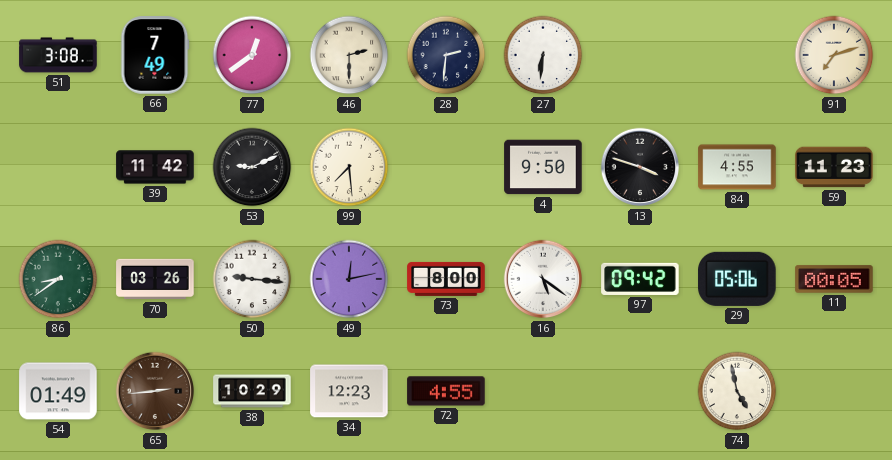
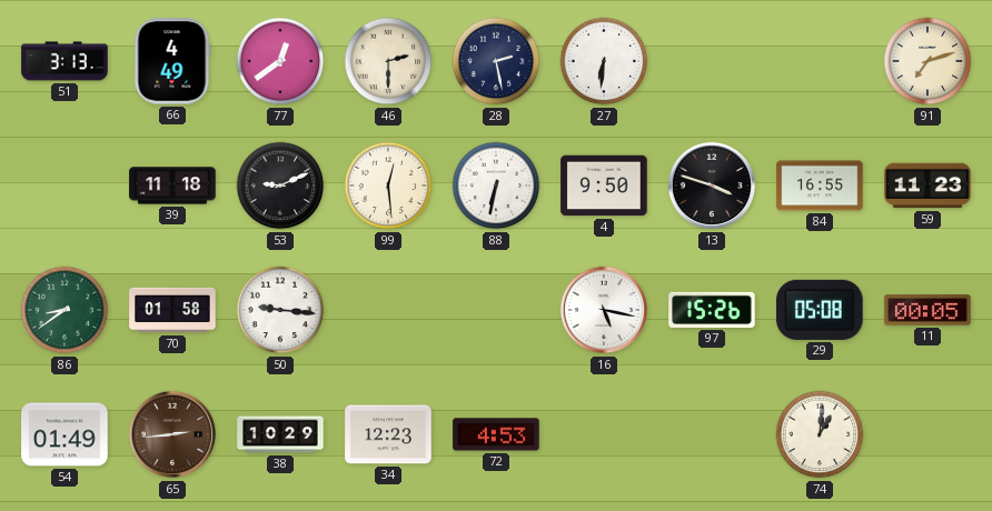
51: 3:08 -> 3:13
66: 7:49 -> 4:49
28: 2:31 -> 2:28
39: 11:42 -> 11:18
99: 7:29 -> 12:29
88: none -> 6:32
84: 4:55 -> 16:55
70: 03:26 -> 01:58
49: 12:13 -> none
73: 8:00 -> none
16: 5:21 -> 5:17
97: 09:42 -> 15:26
29: 05:06 -> 05:08
72: 4:55 -> 4:53
74: 4:58 -> 1:01
